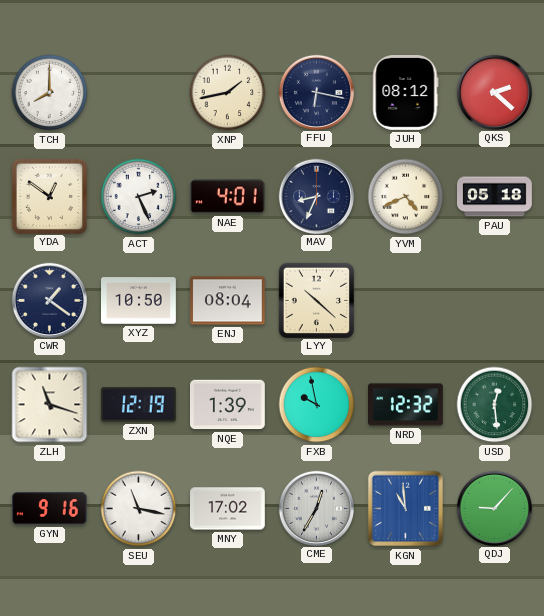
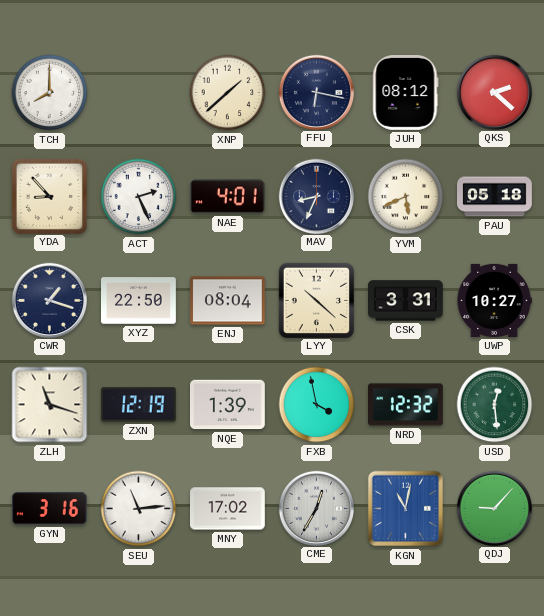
XNP: 1:43 -> 1:38
YDA: 12:51 -> 8:53
YVM: 4:41 -> 5:41
CWR: 1:21 -> 1:18
XYZ: 10:50 -> 22:50
CSK: none -> 3:31
UWP: none -> 10:27
FXB: 9:58 -> 3:58
GYN: 9:16 -> 3:16
SEU: 11:17 -> 11:14
KGN: 10:59 -> 11:02
